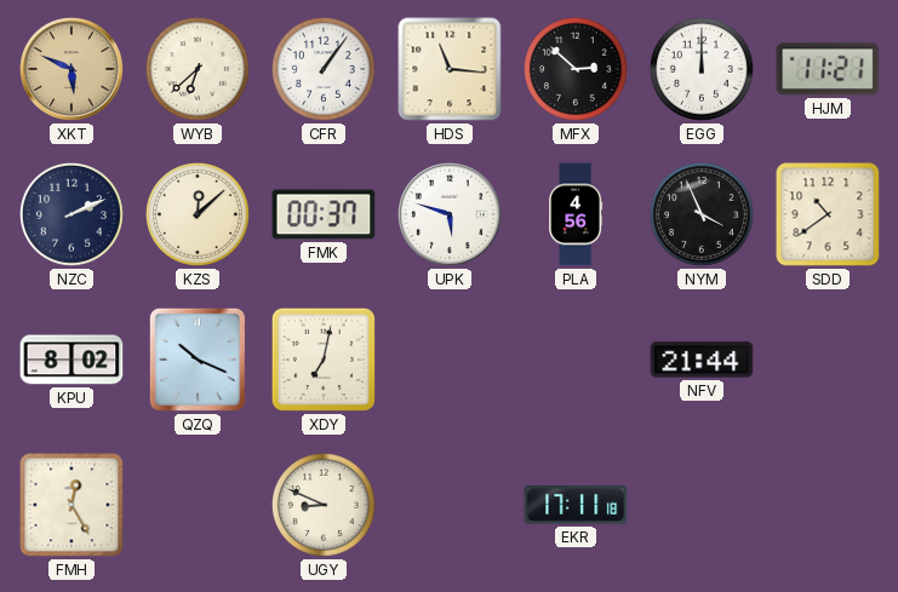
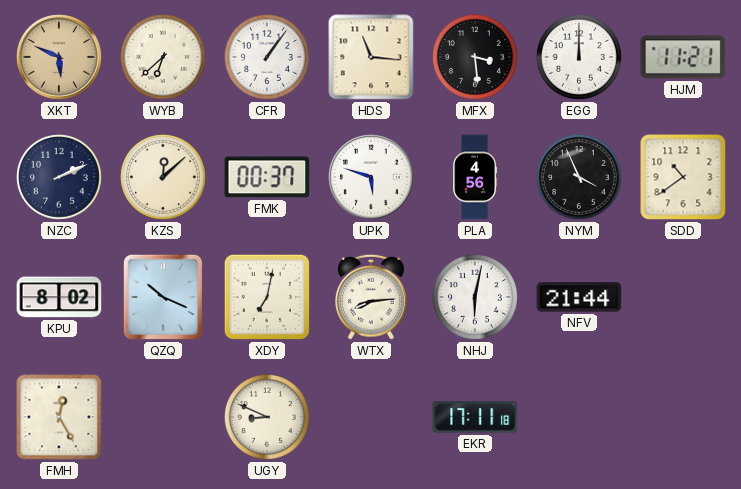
MFX: 2:52 -> 3:29
WTX: none -> 8:14
NHJ: none -> 6:02
